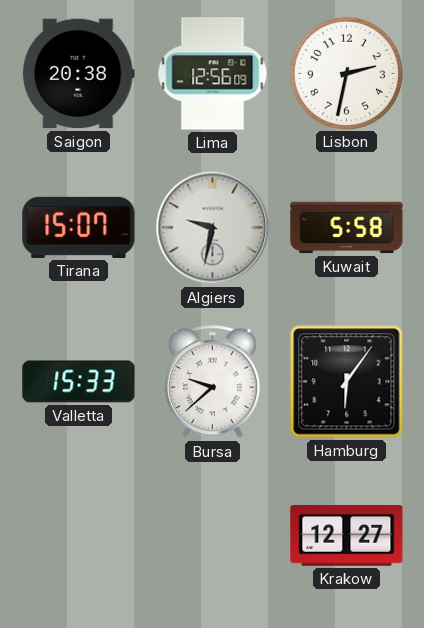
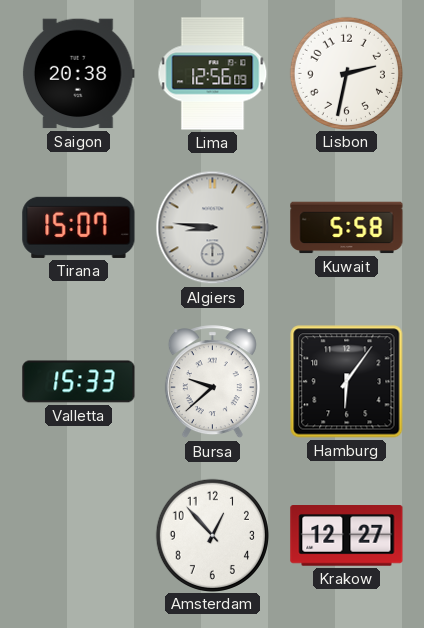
Algiers: 9:32 -> 8:46
Amsterdam: none -> 12:53
